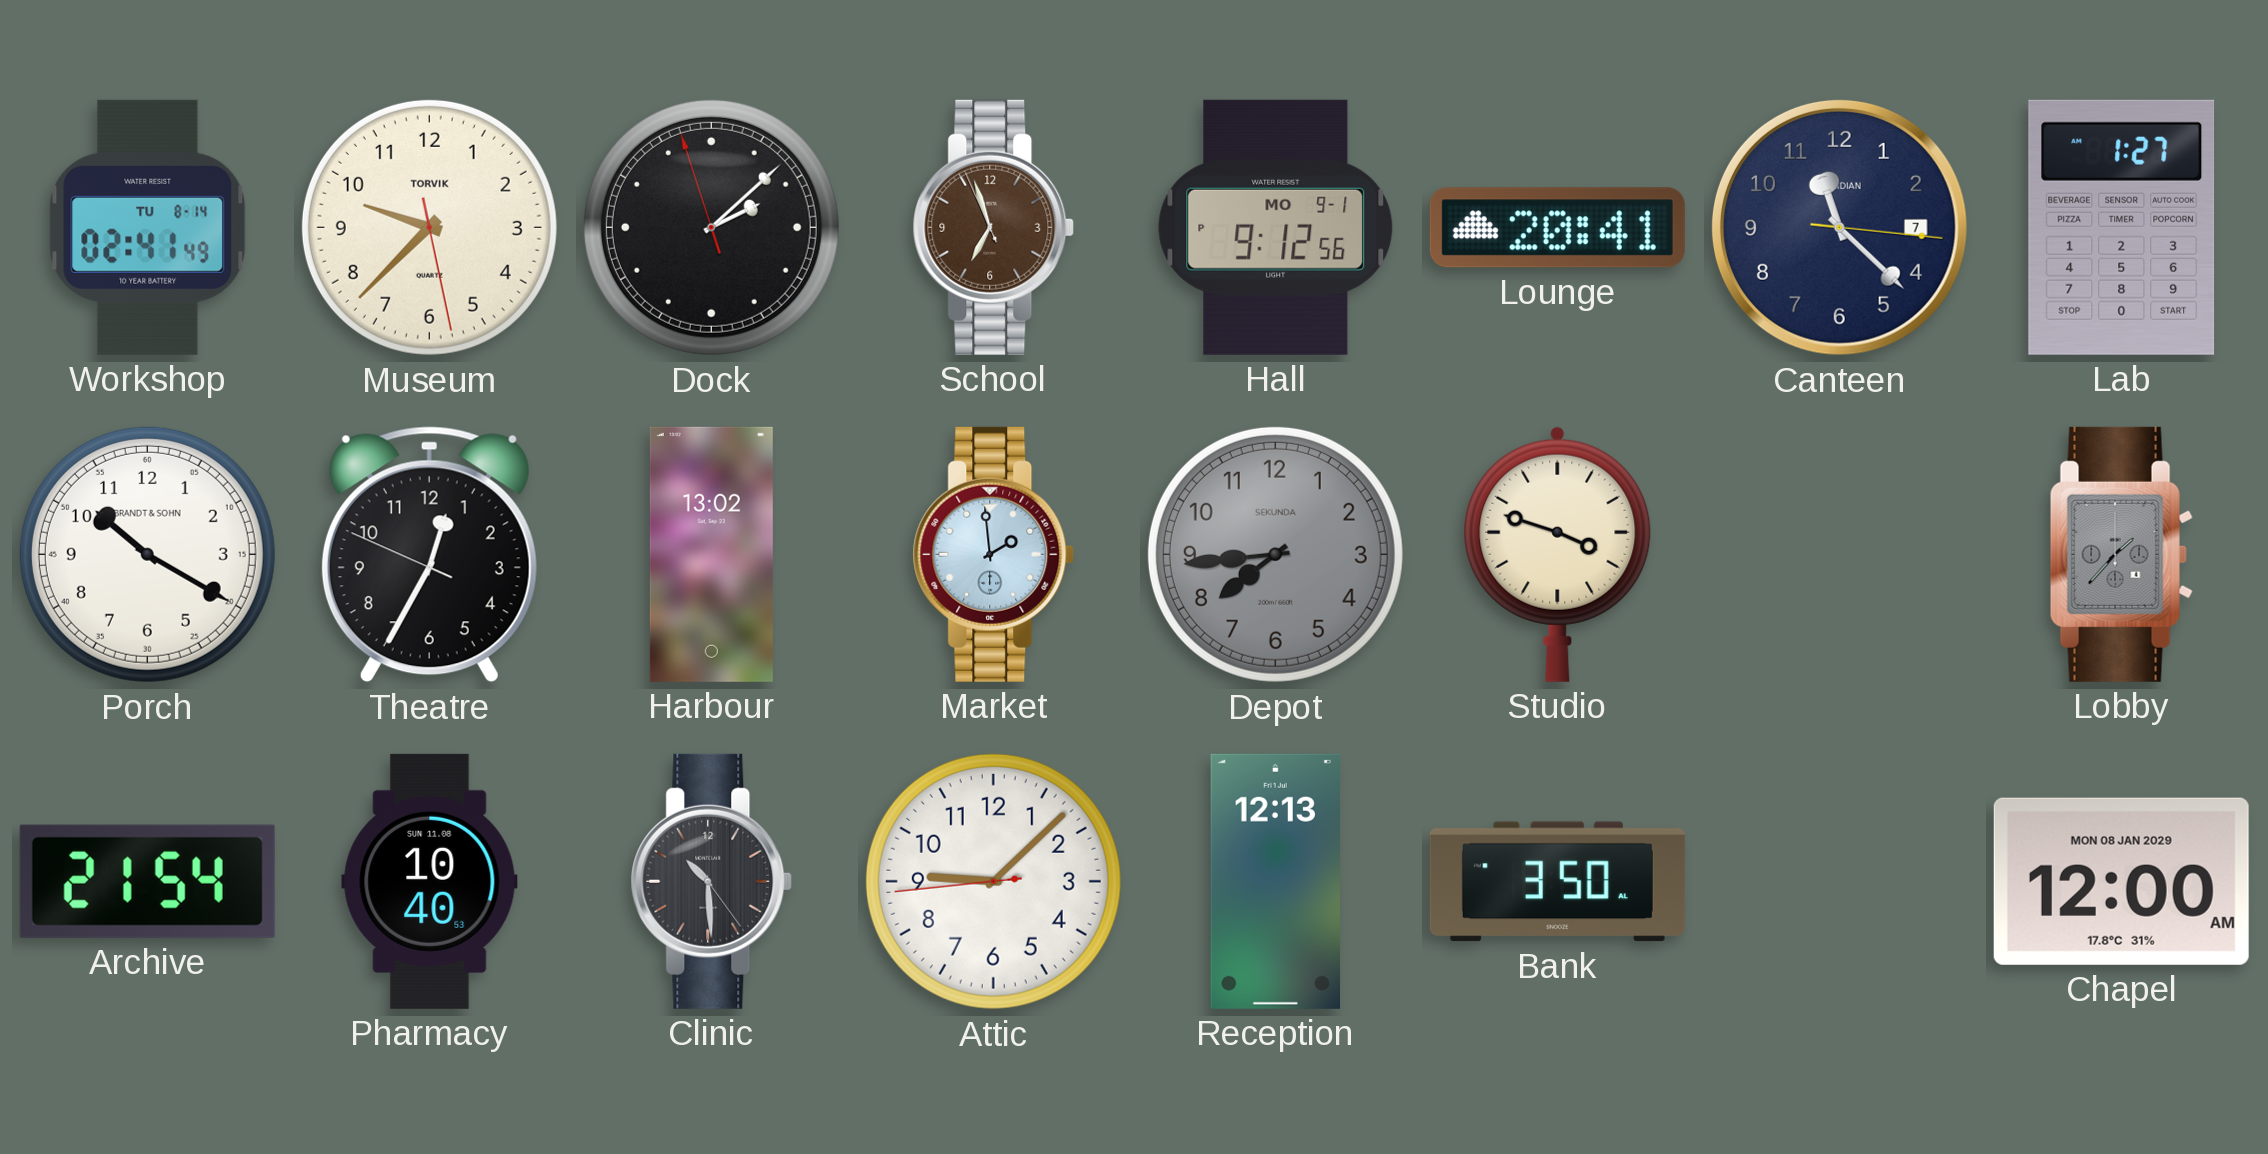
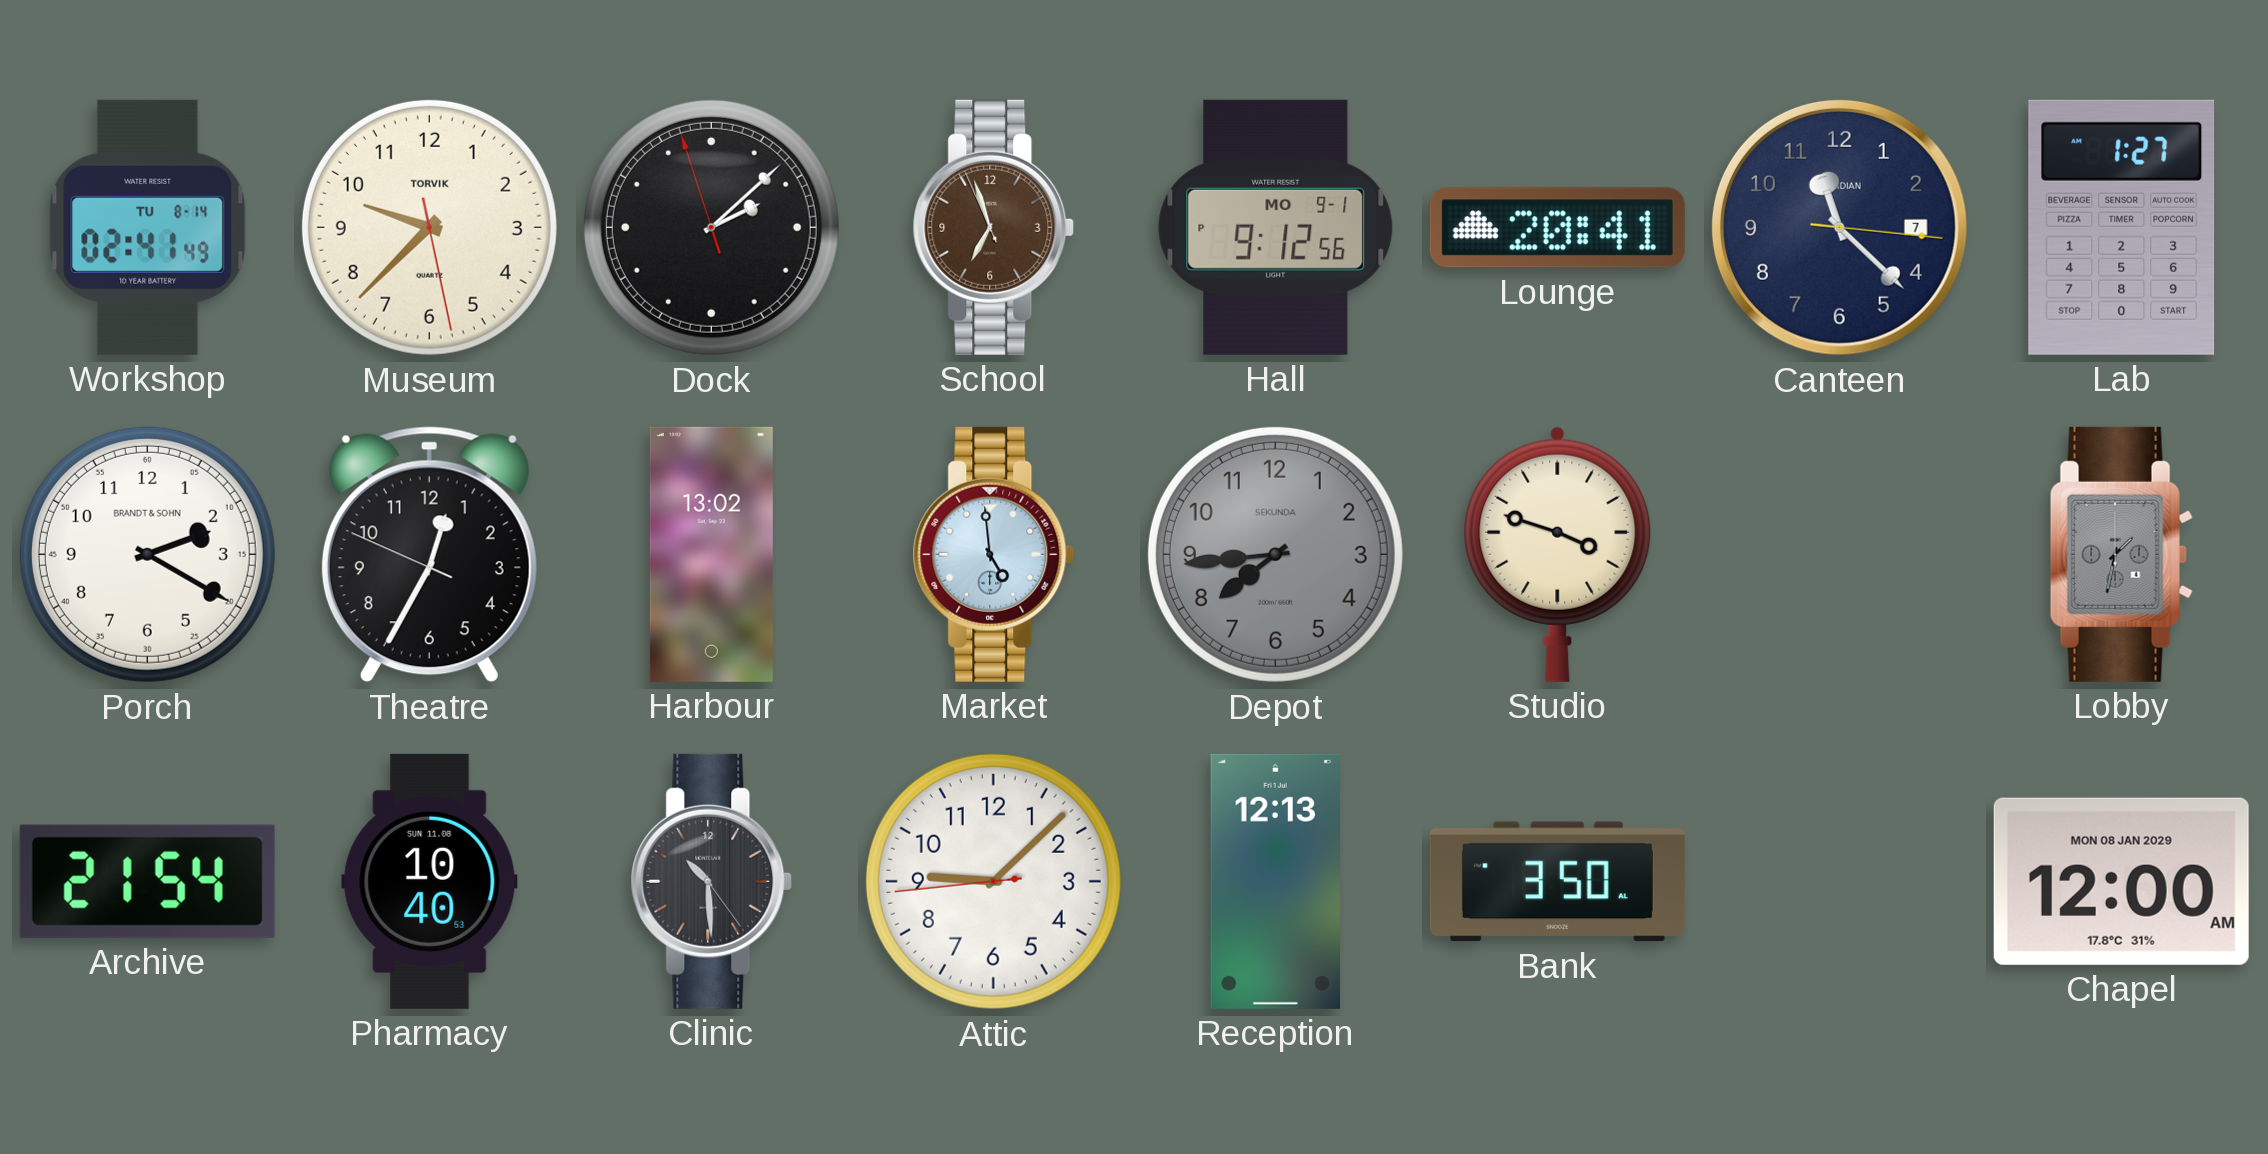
Porch: 10:20 -> 2:20
Market: 1:59 -> 4:59
Lobby: 1:37 -> 1:32
